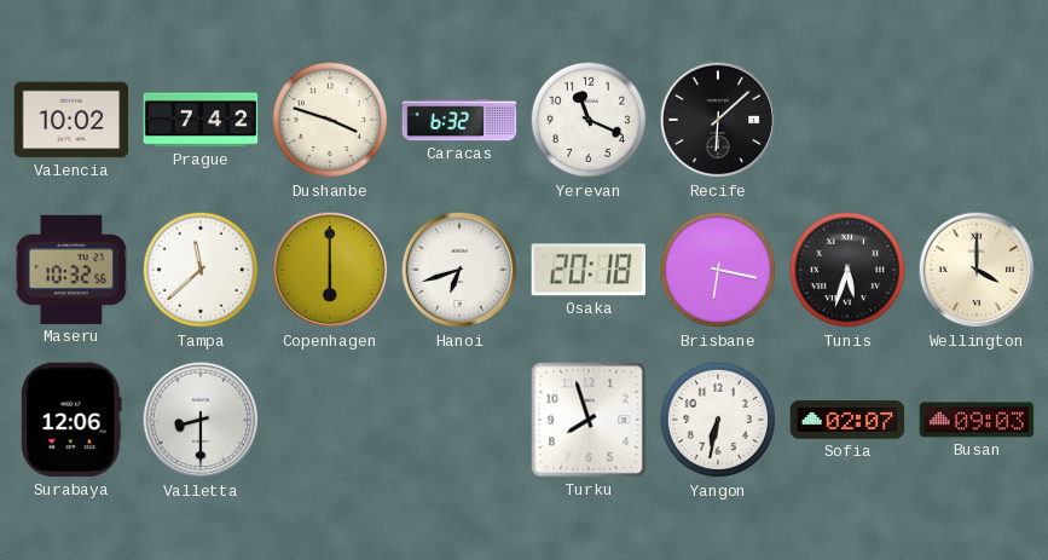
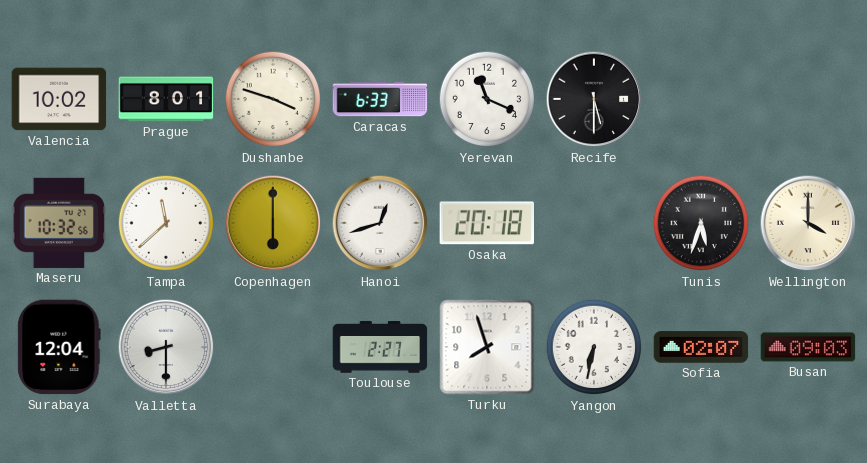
Prague: 7:42 -> 8:01
Caracas: 6:32 -> 6:33
Recife: 6:08 -> 5:30
Hanoi: 6:42 -> 12:42
Brisbane: 6:17 -> none
Surabaya: 12:06 -> 12:04
Toulouse: none -> 2:27
